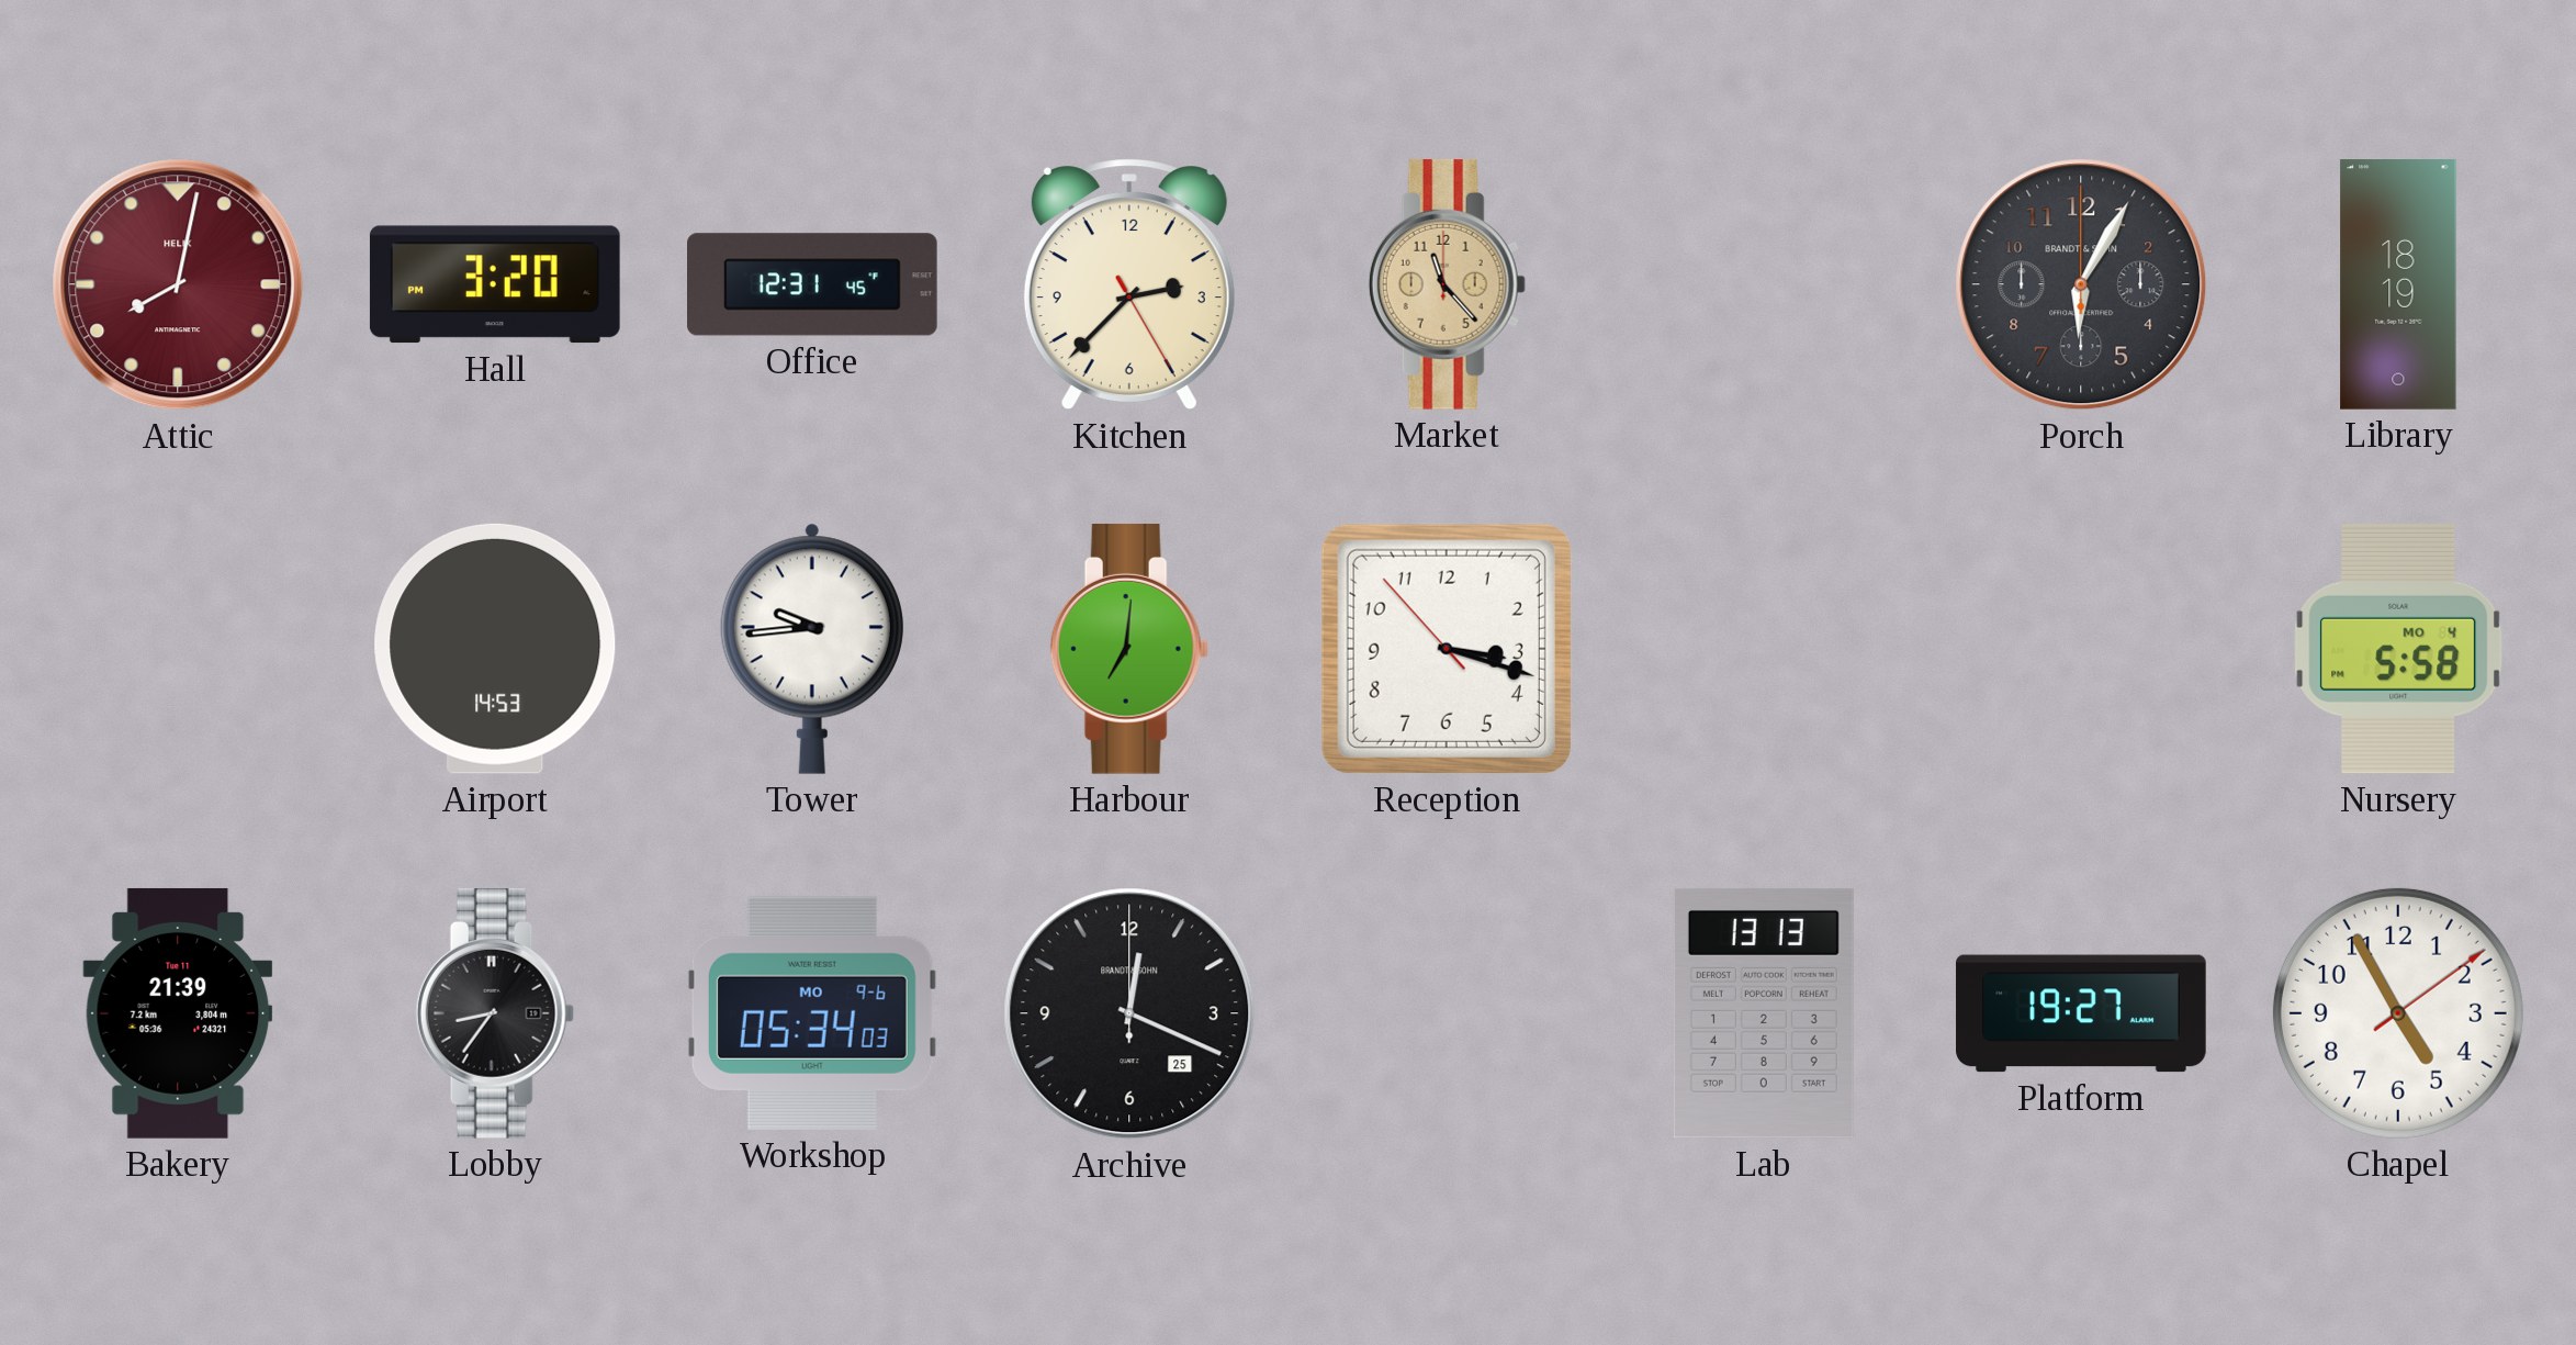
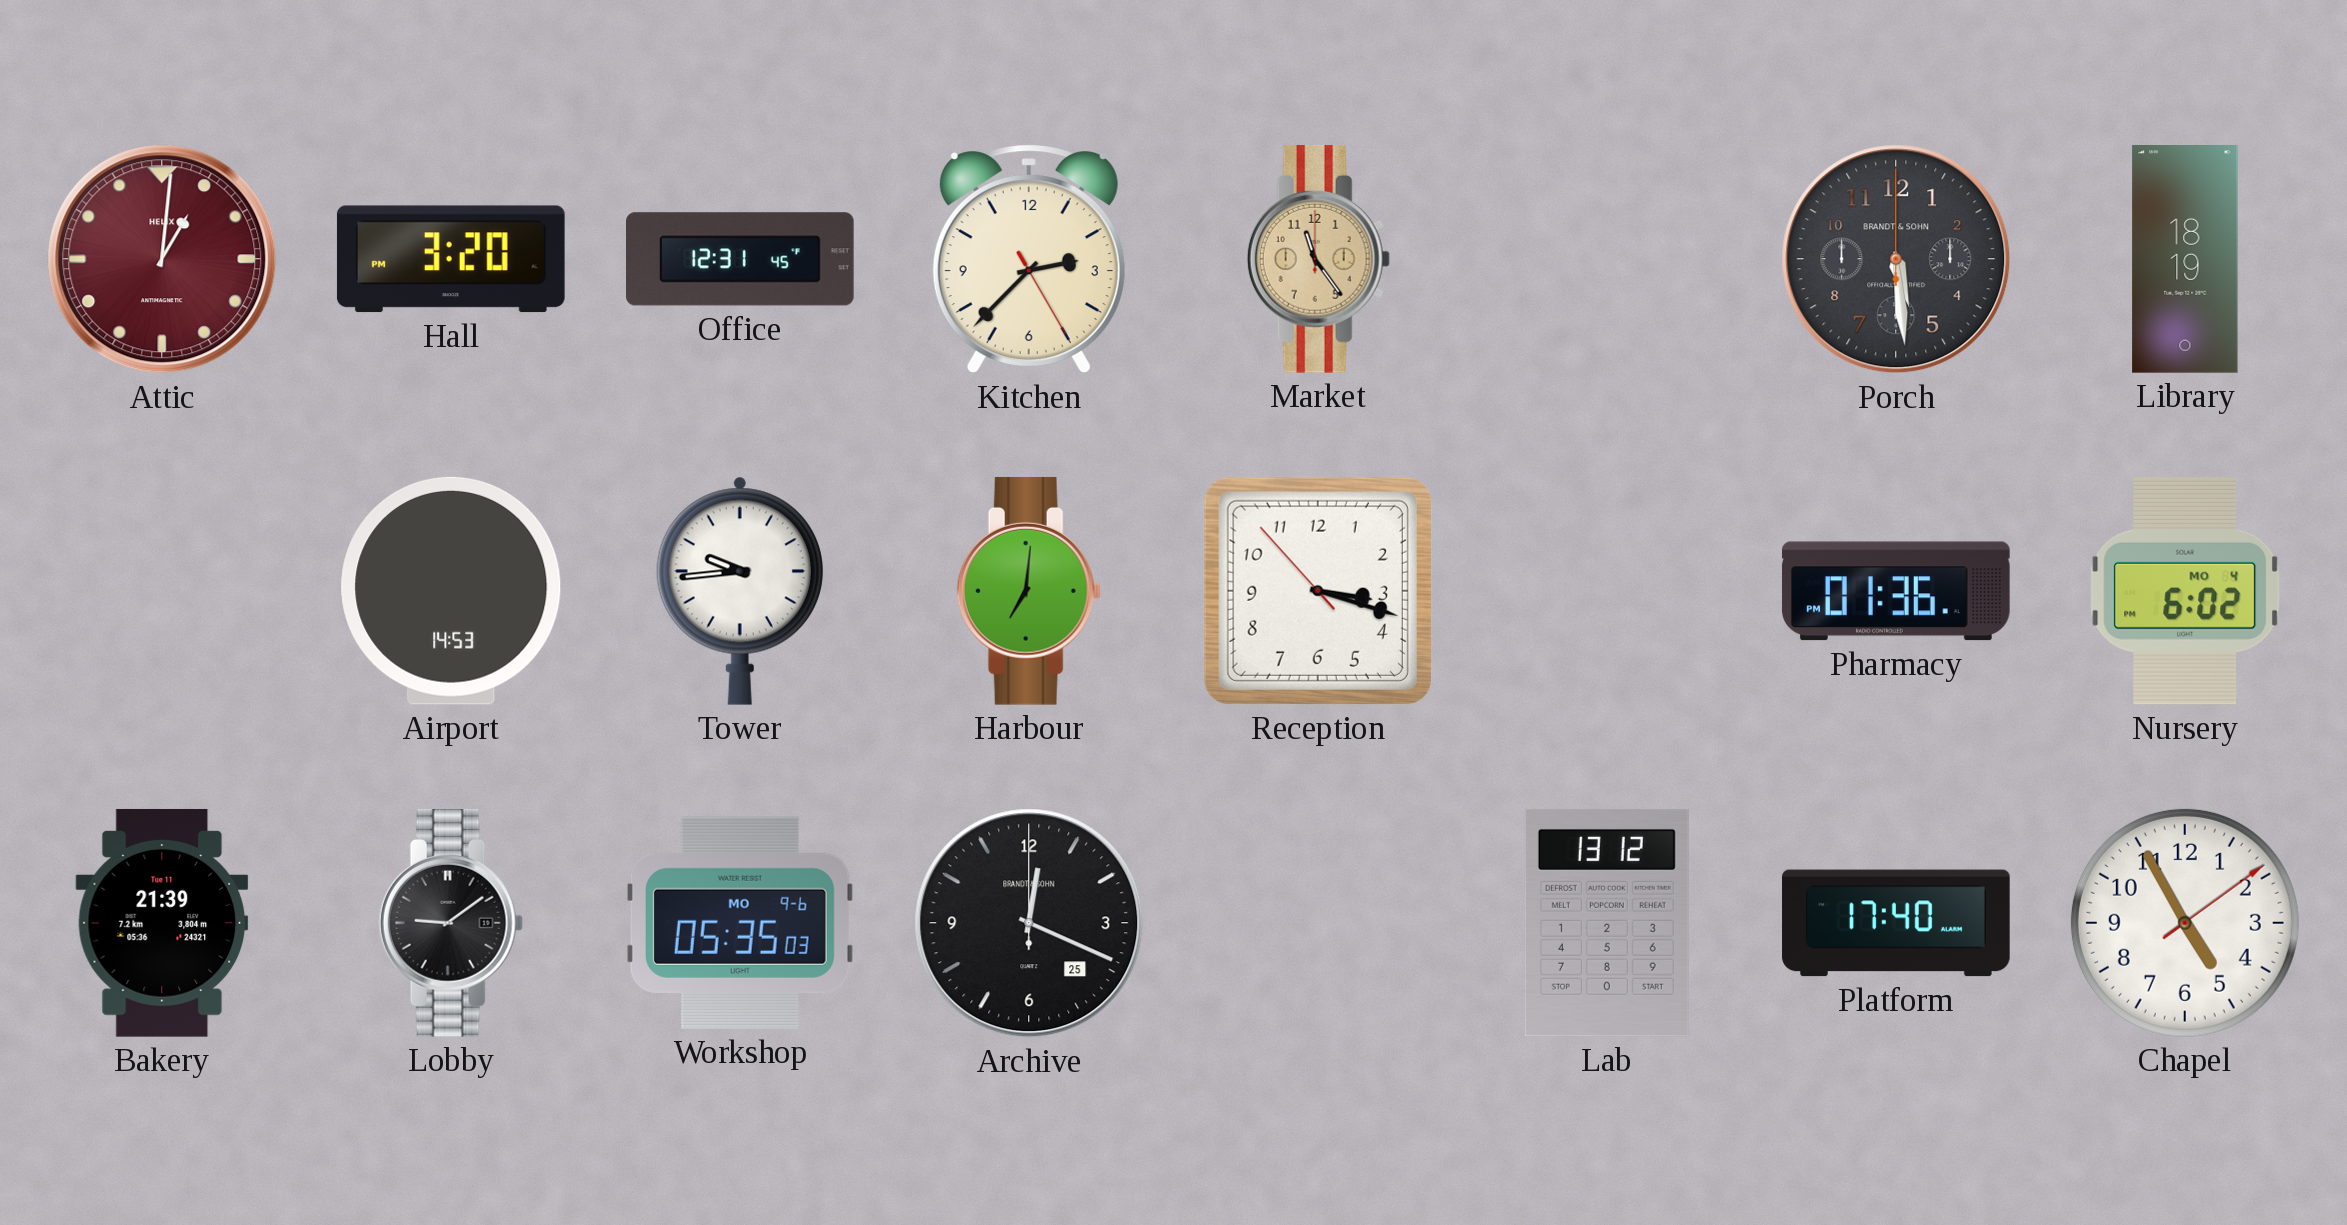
Attic: 8:02 -> 1:01
Market: 11:23 -> 11:24
Porch: 6:05 -> 5:29
Pharmacy: none -> 01:36
Nursery: 5:58 -> 6:02
Lobby: 8:36 -> 9:09
Workshop: 05:34 -> 05:35
Lab: 13:13 -> 13:12
Platform: 19:27 -> 17:40
